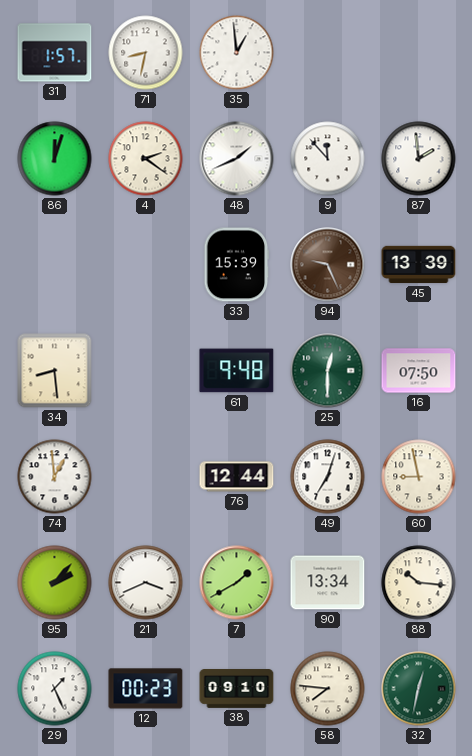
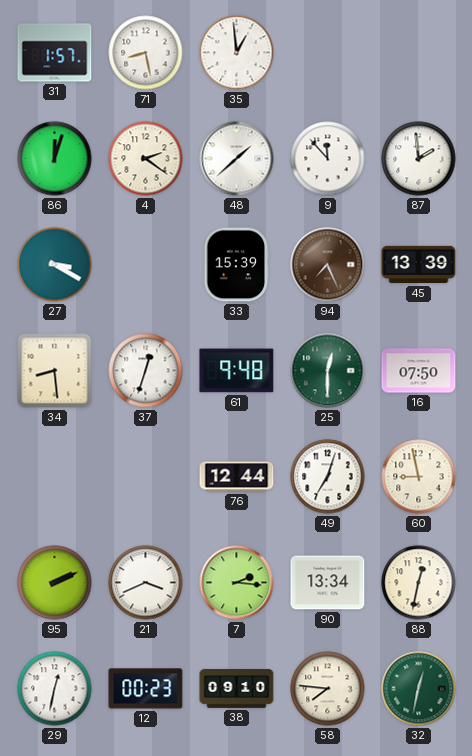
71: 8:32 -> 8:28
48: 1:41 -> 1:38
27: none -> 3:20
94: 9:26 -> 7:26
37: none -> 12:33
74: 12:59 -> none
95: 2:07 -> 2:11
7: 1:40 -> 2:16
88: 10:16 -> 12:32
29: 1:26 -> 12:32
